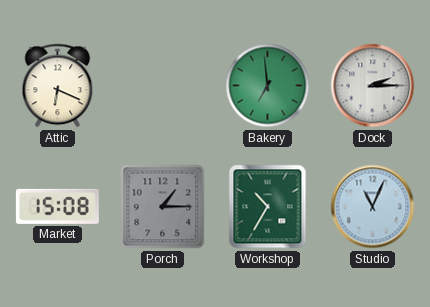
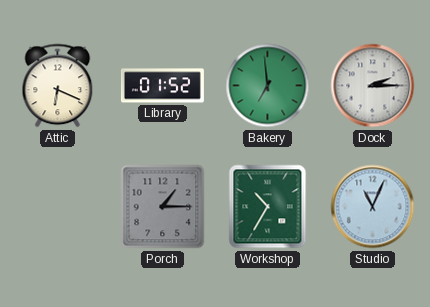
Library: none -> 01:52
Market: 15:08 -> none
